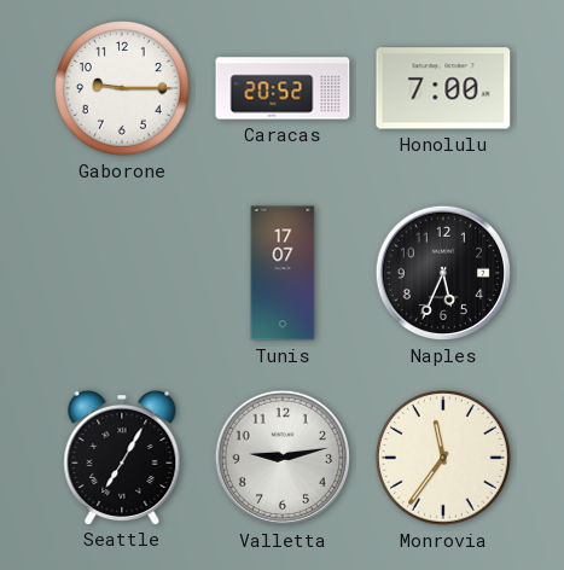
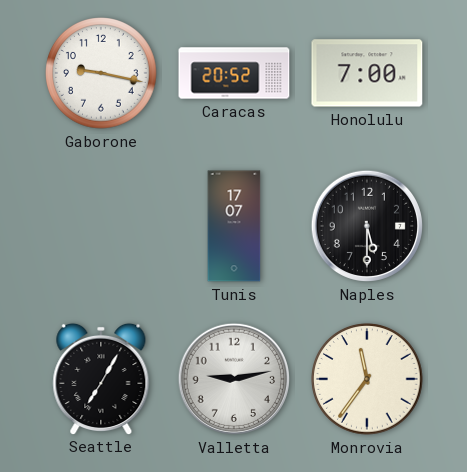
Gaborone: 9:15 -> 9:17
Naples: 5:34 -> 5:30
